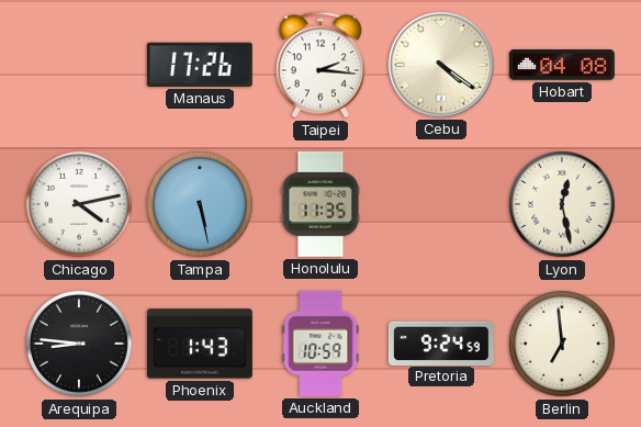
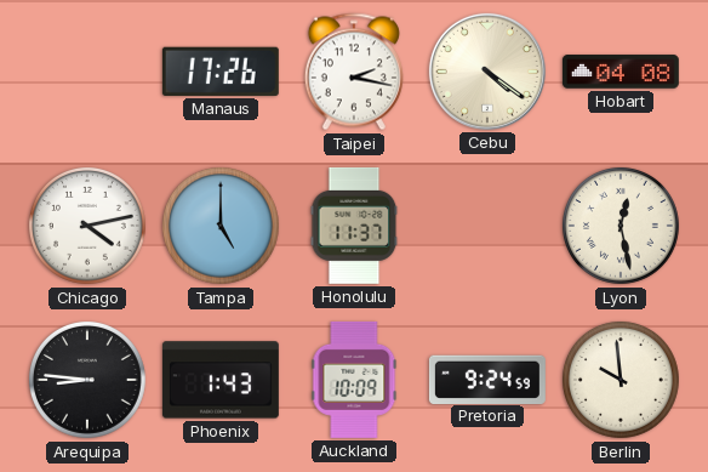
Taipei: 2:16 -> 2:17
Tampa: 5:28 -> 5:00
Honolulu: 11:35 -> 11:37
Auckland: 10:59 -> 10:09
Berlin: 6:59 -> 9:59
